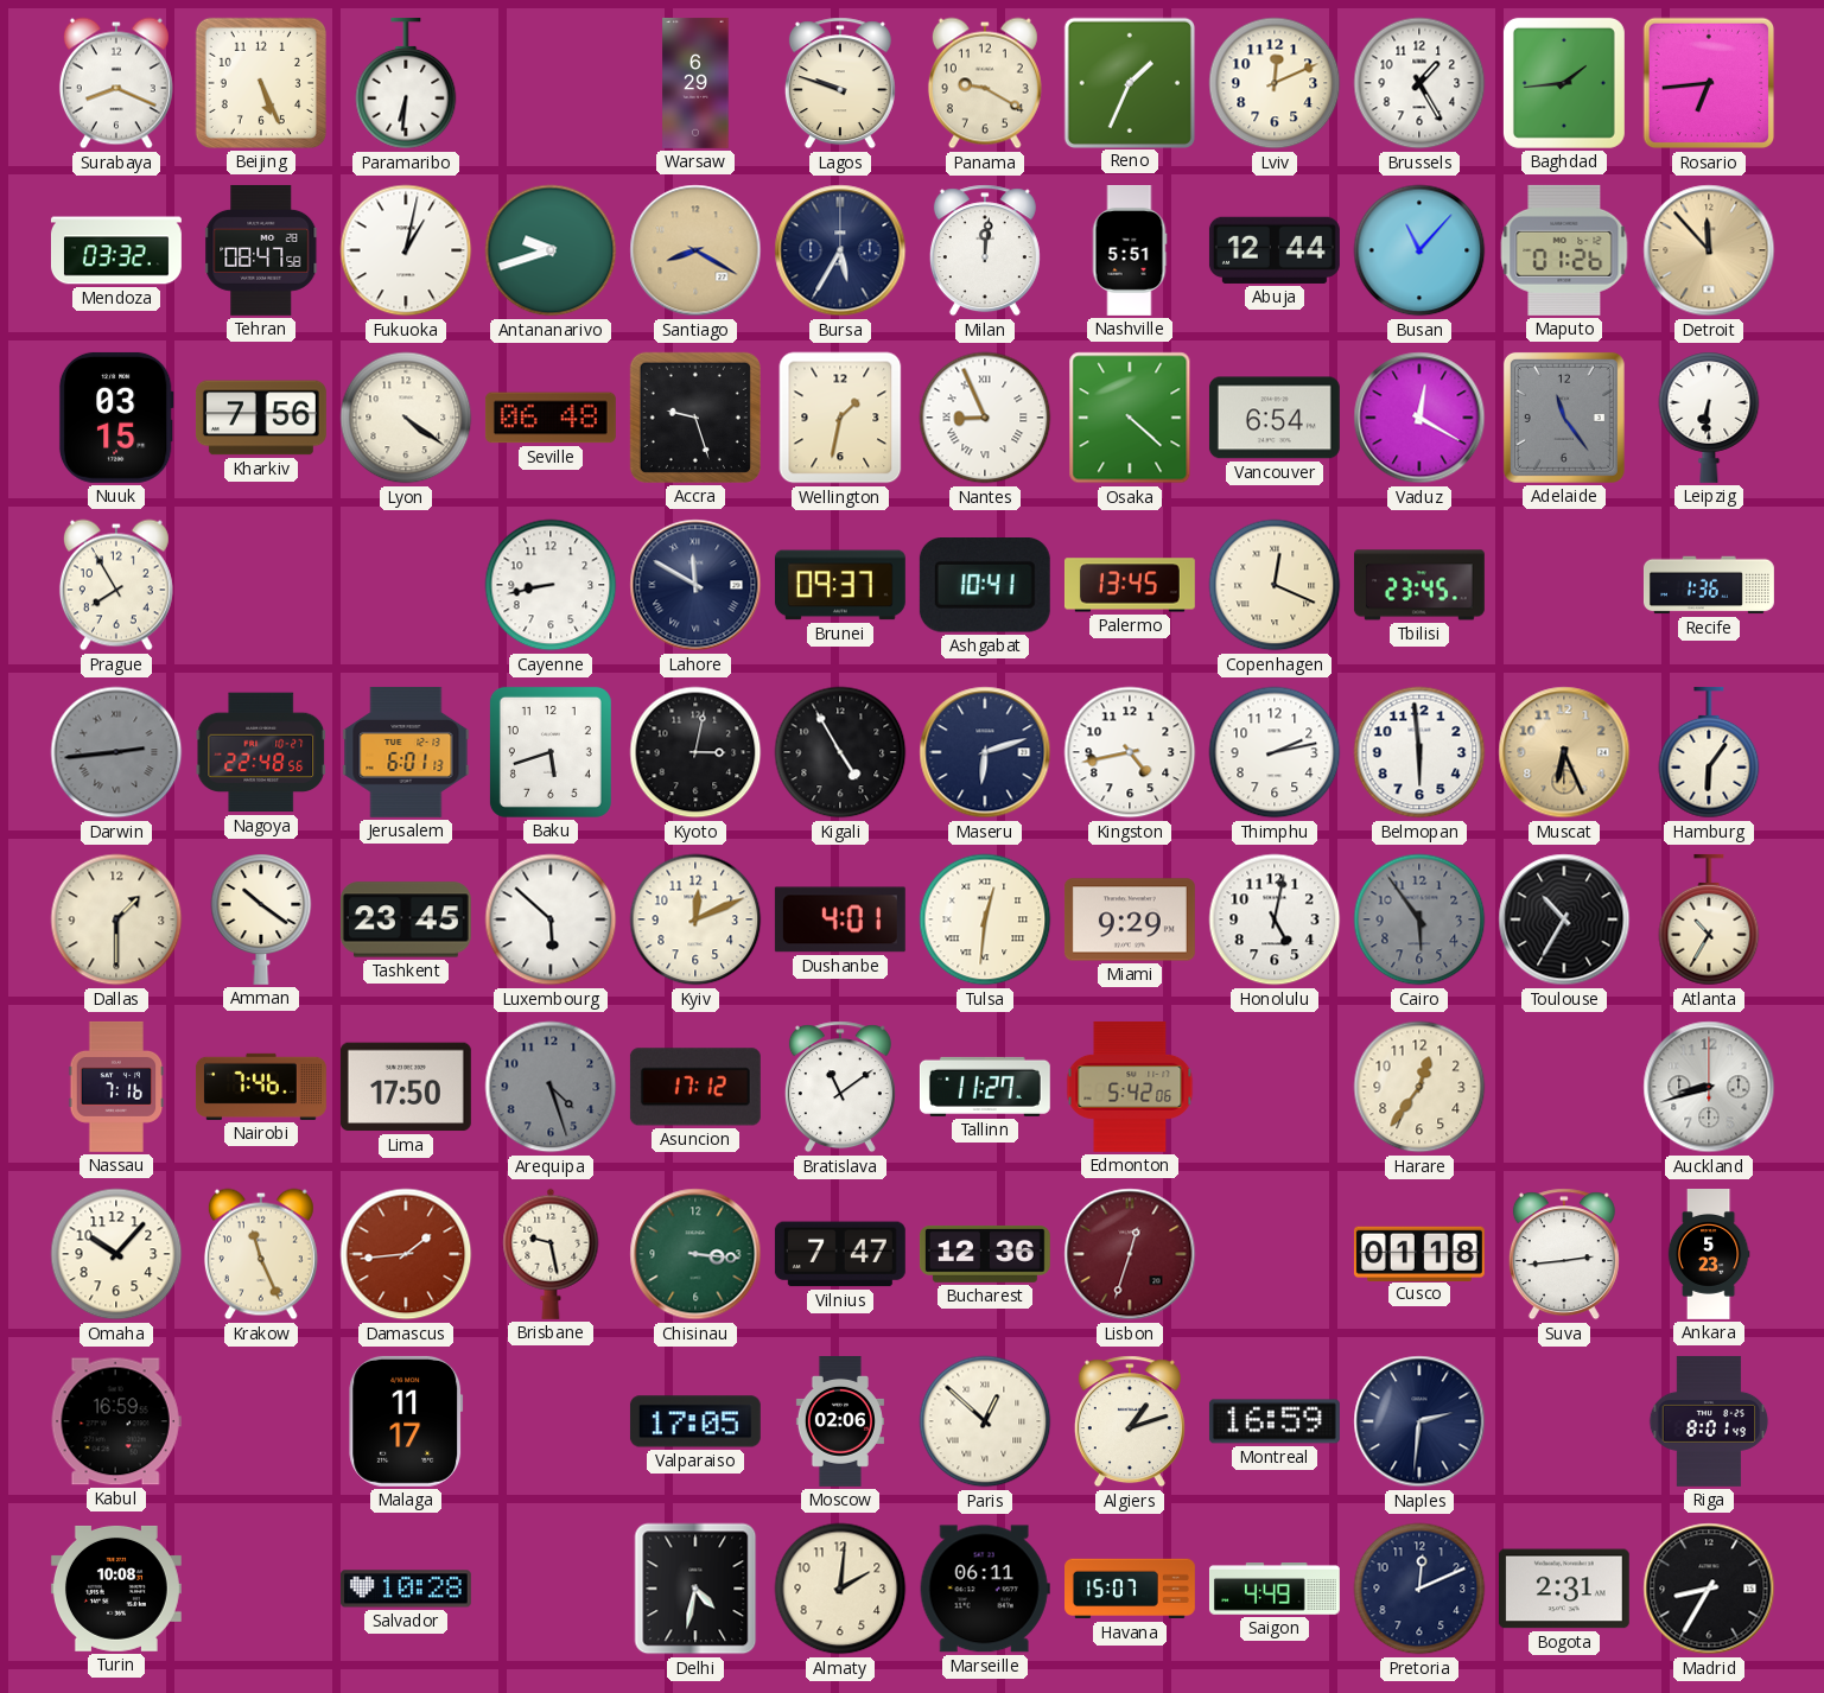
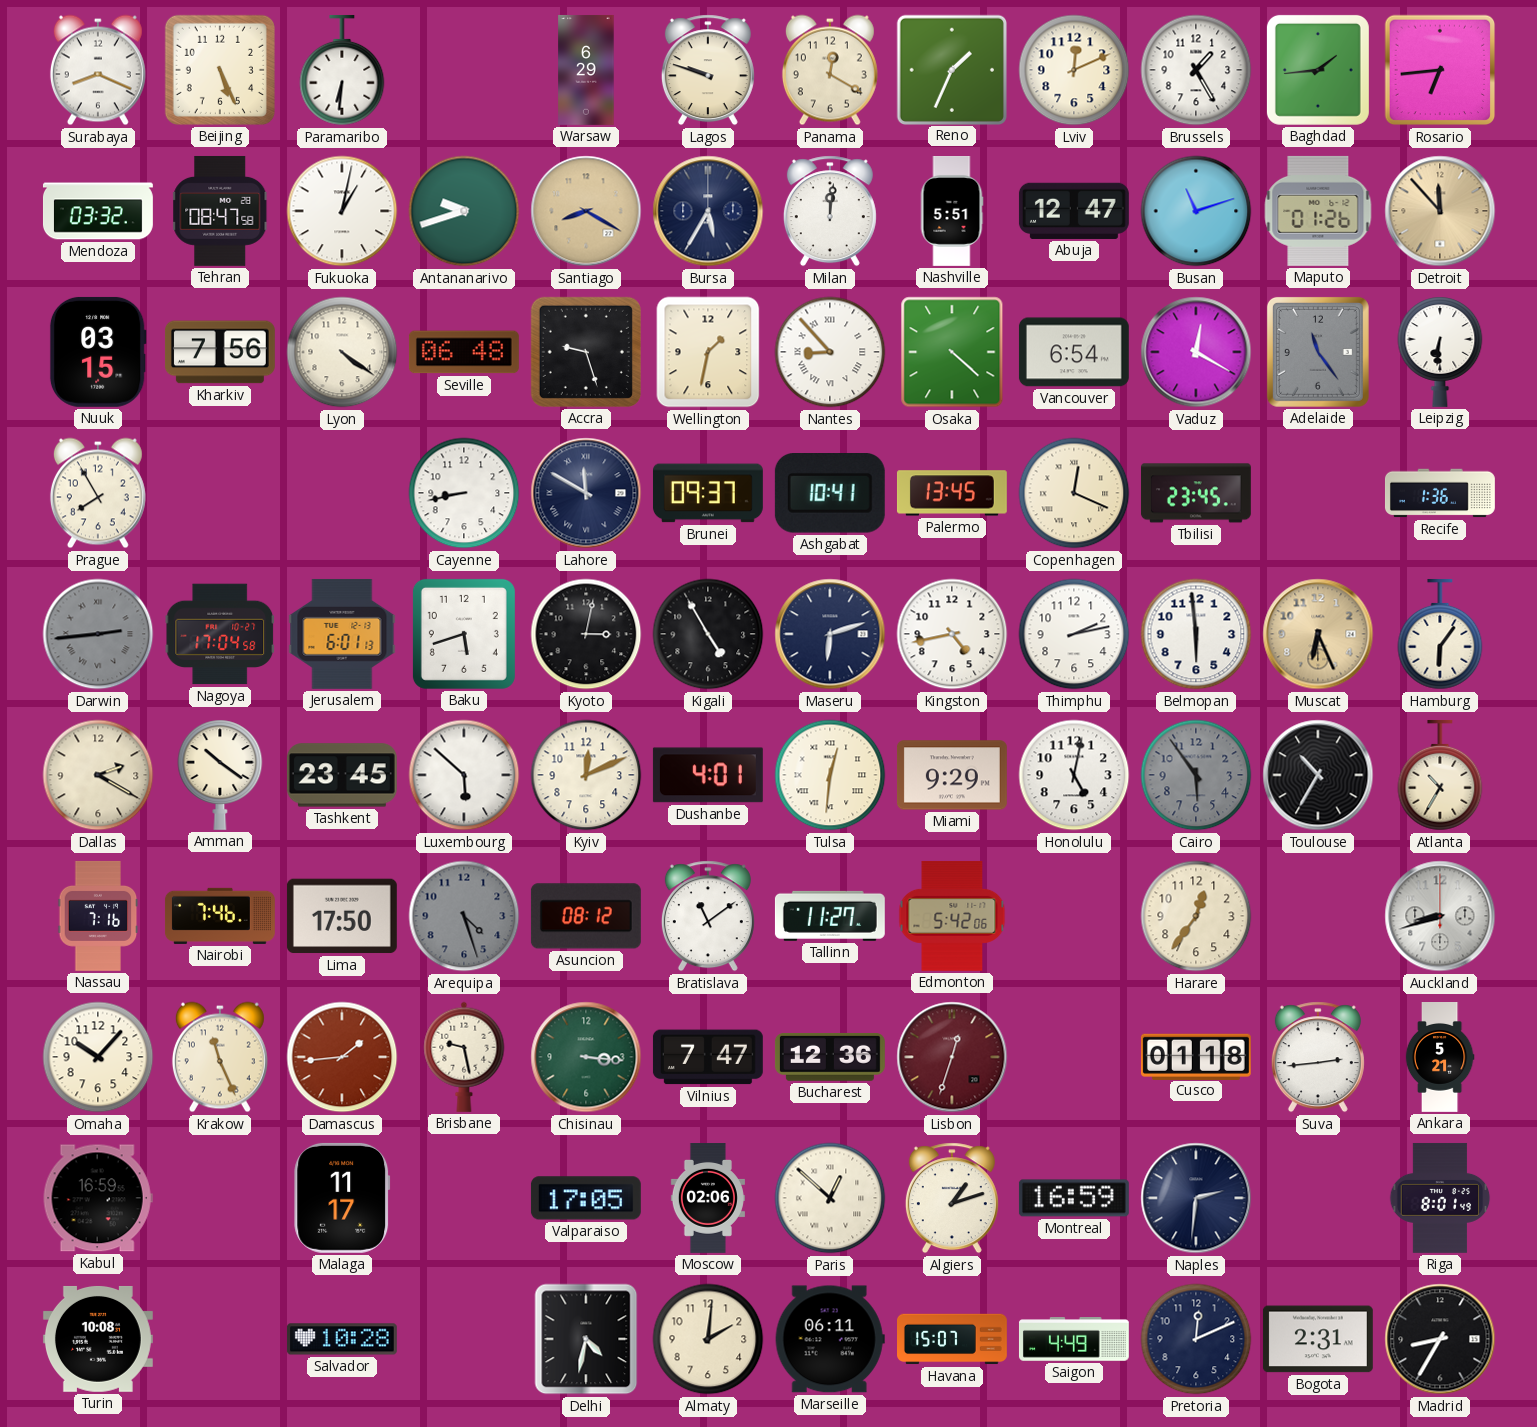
Panama: 9:20 -> 12:20
Abuja: 12:44 -> 12:47
Busan: 11:07 -> 11:12
Nantes: 8:56 -> 8:53
Nagoya: 22:48 -> 17:04
Dallas: 1:30 -> 2:20
Asuncion: 17:12 -> 08:12
Ankara: 5:23 -> 5:21
